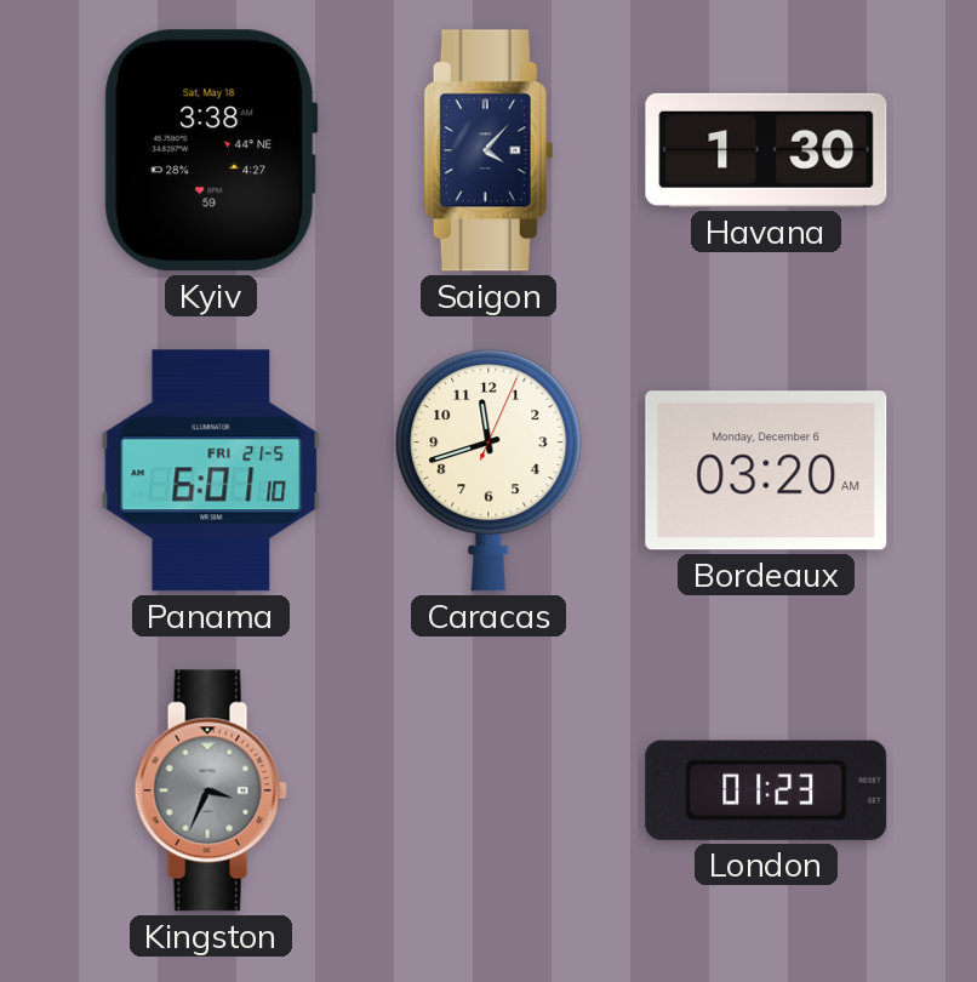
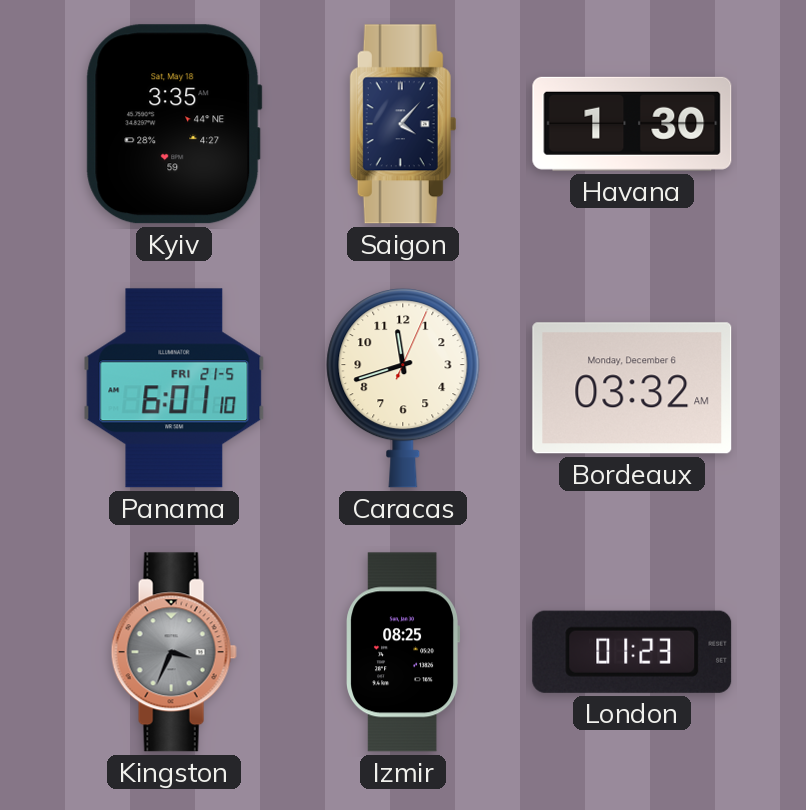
Kyiv: 3:38 -> 3:35
Bordeaux: 03:20 -> 03:32
Izmir: none -> 08:25
